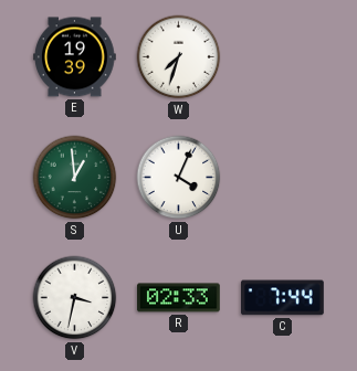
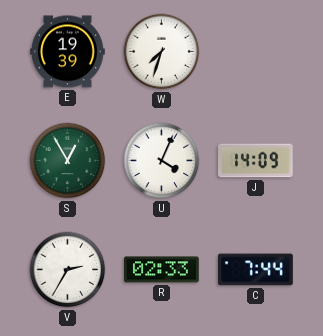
S: 12:59 -> 12:55
J: none -> 14:09
V: 3:32 -> 2:35
